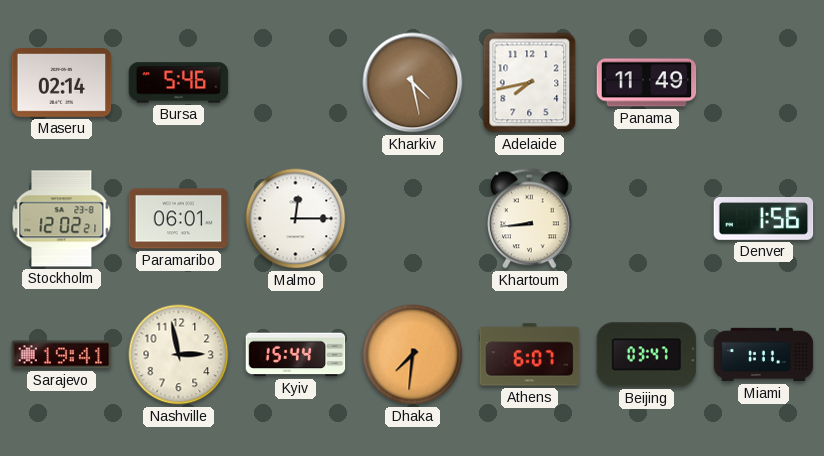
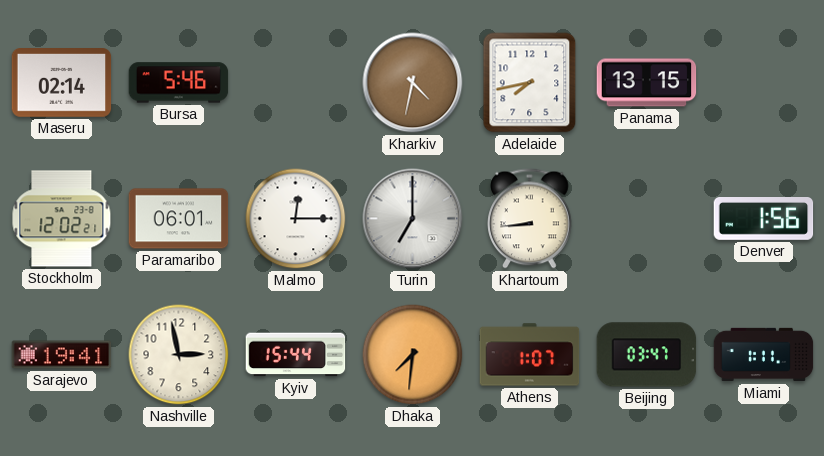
Kharkiv: 4:28 -> 4:32
Panama: 11:49 -> 13:15
Turin: none -> 7:00
Athens: 6:07 -> 1:07
